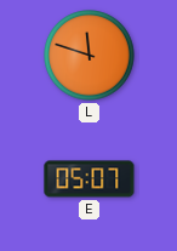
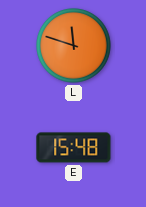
E: 05:07 -> 15:48
